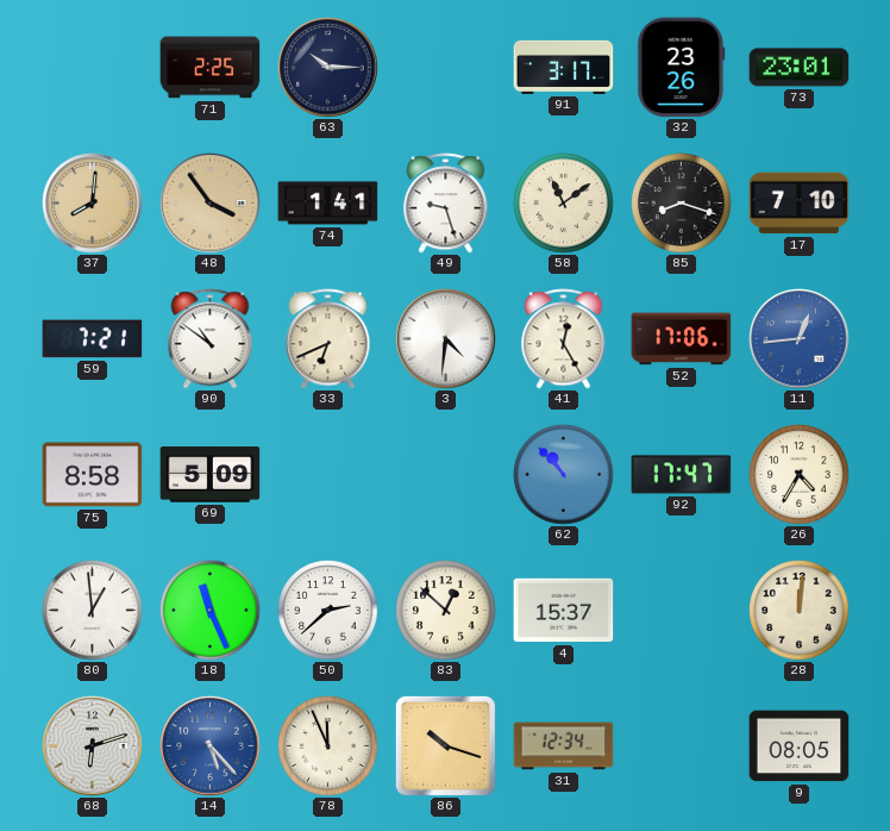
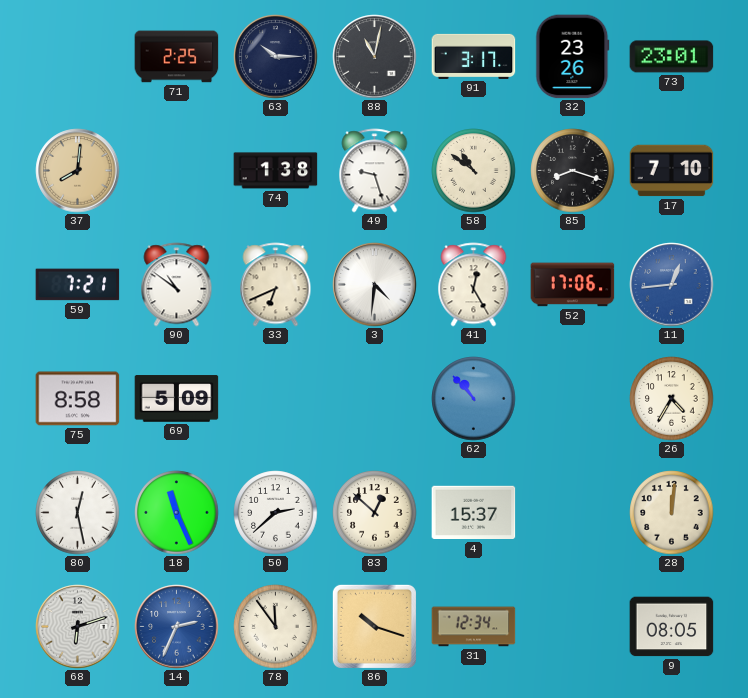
88: none -> 11:02
48: 3:54 -> none
74: 1:41 -> 1:38
58: 11:09 -> 10:51
92: 17:47 -> none
80: 12:59 -> 12:28
14: 5:23 -> 2:34
78: 11:56 -> 11:54
